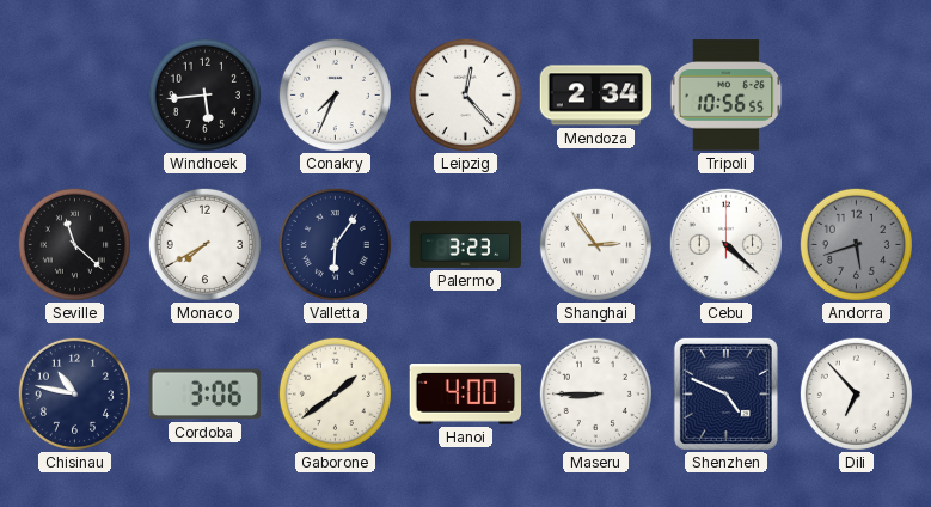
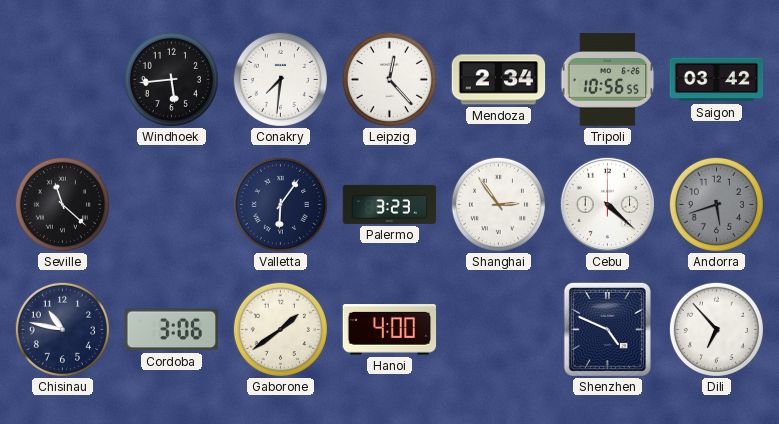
Conakry: 7:34 -> 7:31
Saigon: none -> 03:42
Monaco: 7:40 -> none
Maseru: 8:45 -> none
